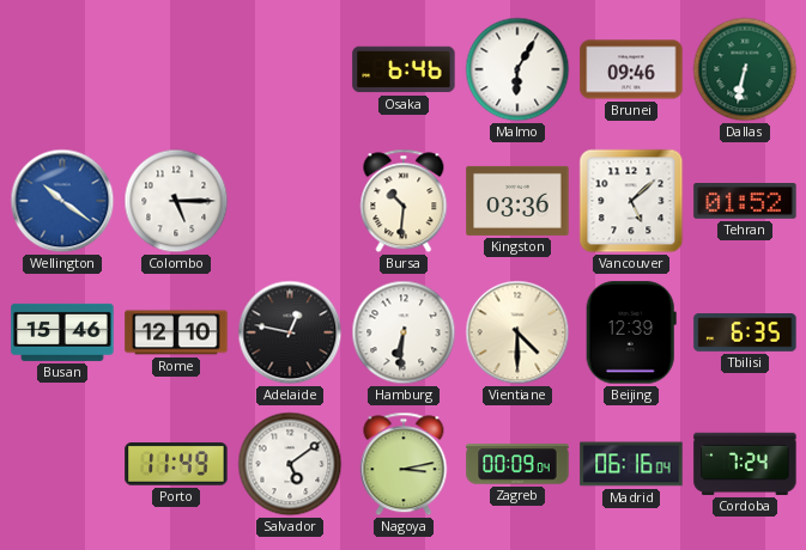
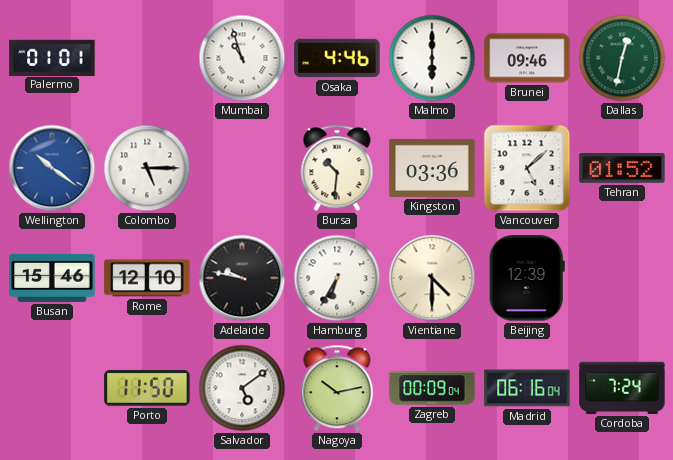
Palermo: none -> 01:01
Mumbai: none -> 10:57
Osaka: 6:46 -> 4:46
Malmo: 6:05 -> 6:00
Dallas: 6:32 -> 12:32
Adelaide: 12:47 -> 9:47
Hamburg: 6:31 -> 6:35
Tbilisi: 6:35 -> none
Porto: 11:49 -> 11:50
Nagoya: 3:13 -> 10:13
